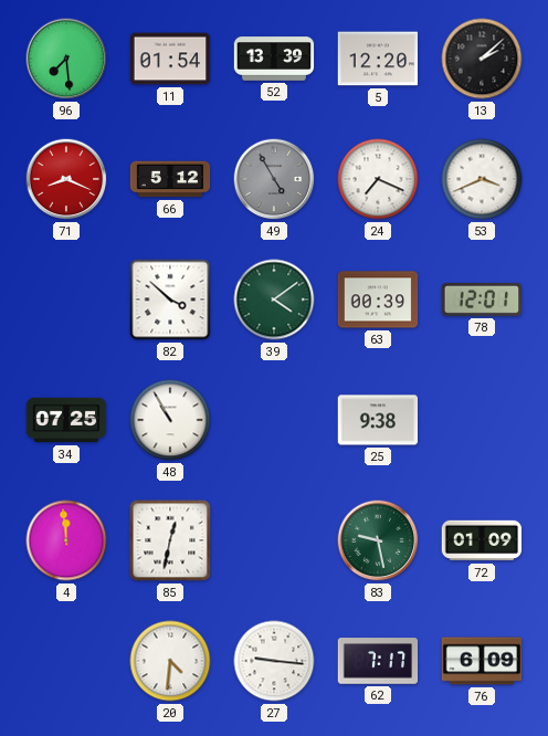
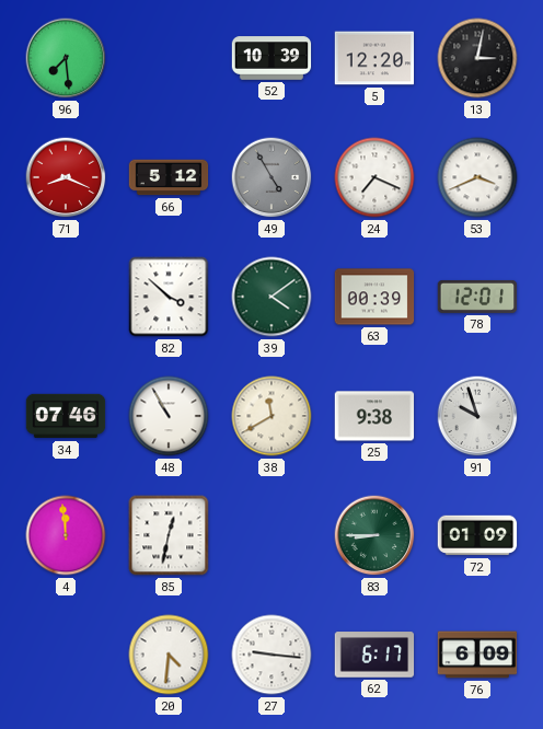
11: 01:54 -> none
52: 13:39 -> 10:39
13: 2:08 -> 3:02
34: 07:25 -> 07:46
38: none -> 11:40
91: none -> 9:57
83: 9:28 -> 8:45
62: 7:17 -> 6:17
